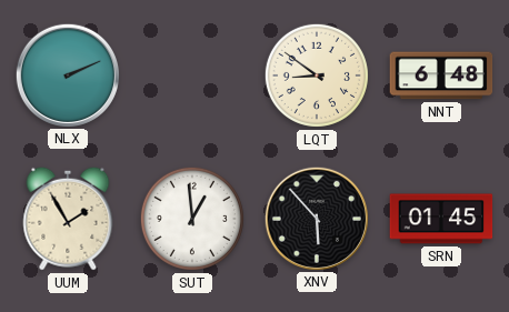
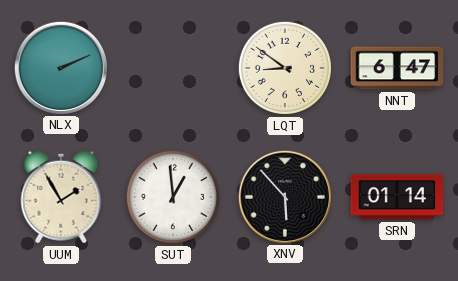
NNT: 6:48 -> 6:47
SRN: 01:45 -> 01:14
